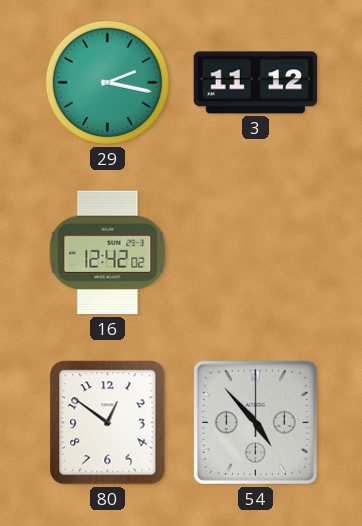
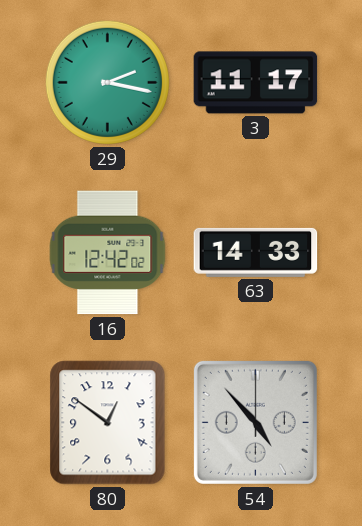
3: 11:12 -> 11:17
63: none -> 14:33
